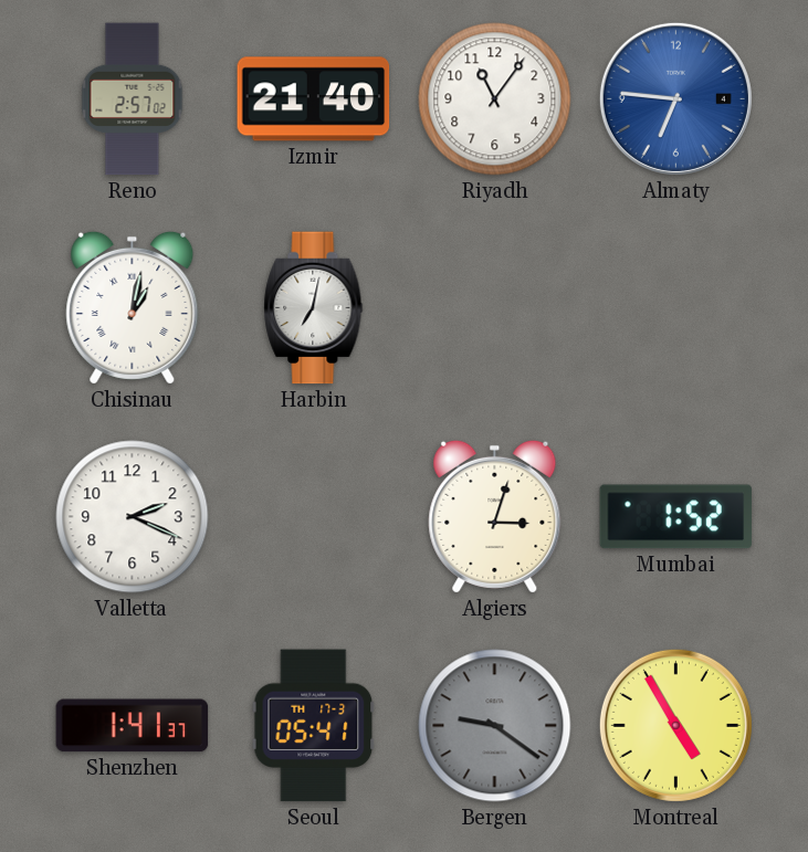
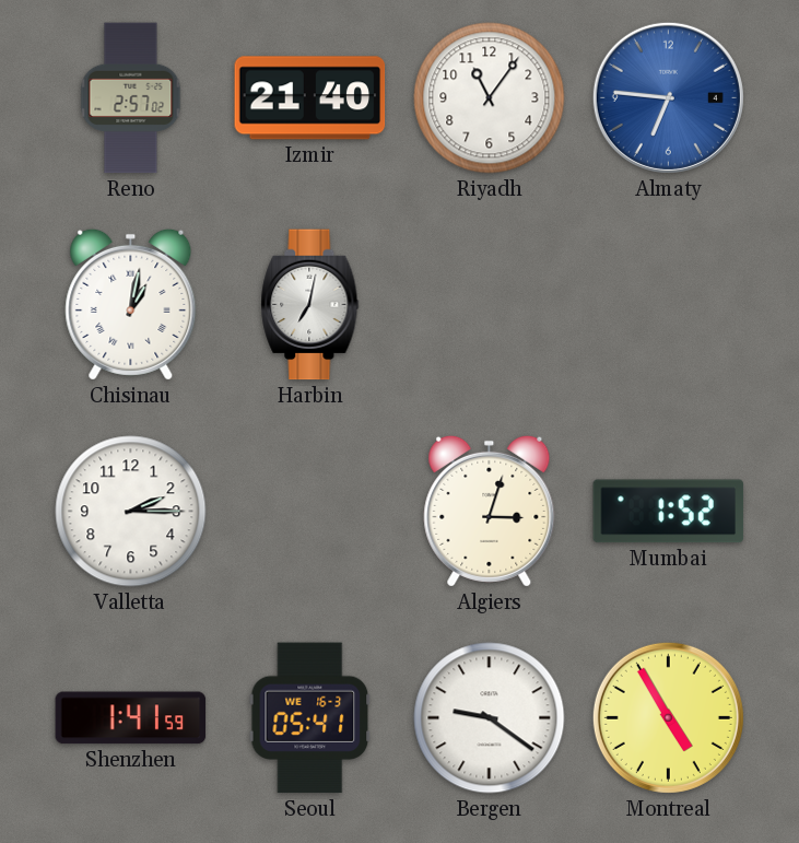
Valletta: 2:19 -> 2:15
Shenzhen: 1:41:37 -> 1:41:59
Seoul date: TH 17-3 -> WE 16-3
Bergen dial: grey -> white
